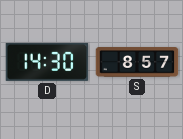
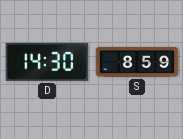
S: 8:57 -> 8:59
